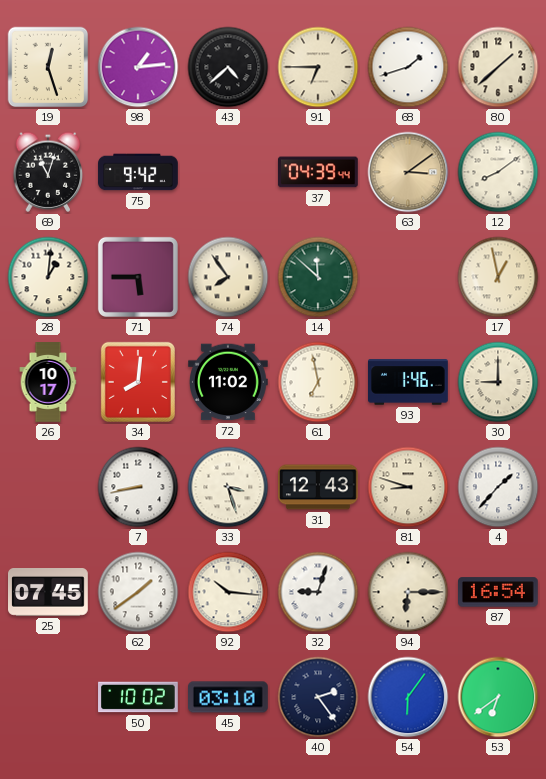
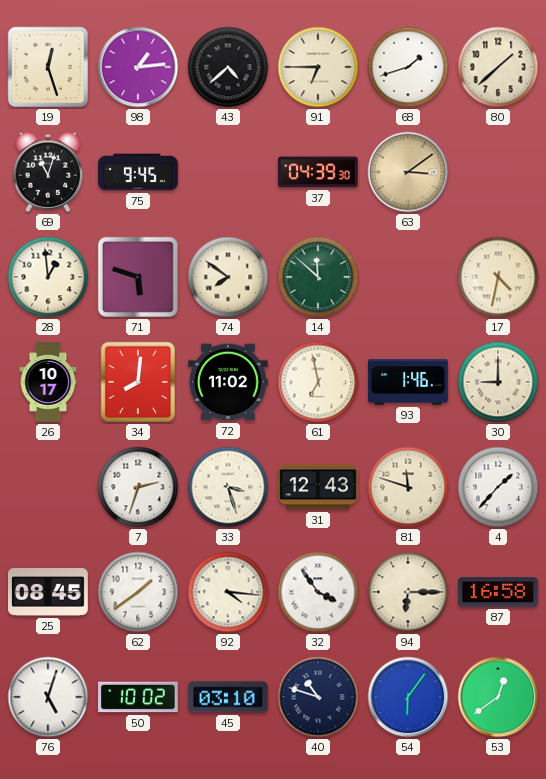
75: 9:42 -> 9:45
37: 04:39:44 -> 04:39:30
12: 8:09 -> none
28: 1:01 -> 12:59
71: 5:45 -> 5:48
74: 7:54 -> 7:51
17: 12:58 -> 4:32
7: 8:43 -> 2:33
81: 8:48 -> 11:48
25: 07:45 -> 08:45
92: 10:16 -> 4:16
32: 9:03 -> 3:54
87: 16:54 -> 16:58
76: none -> 5:03
40: 2:24 -> 10:48
53: 6:39 -> 12:39
